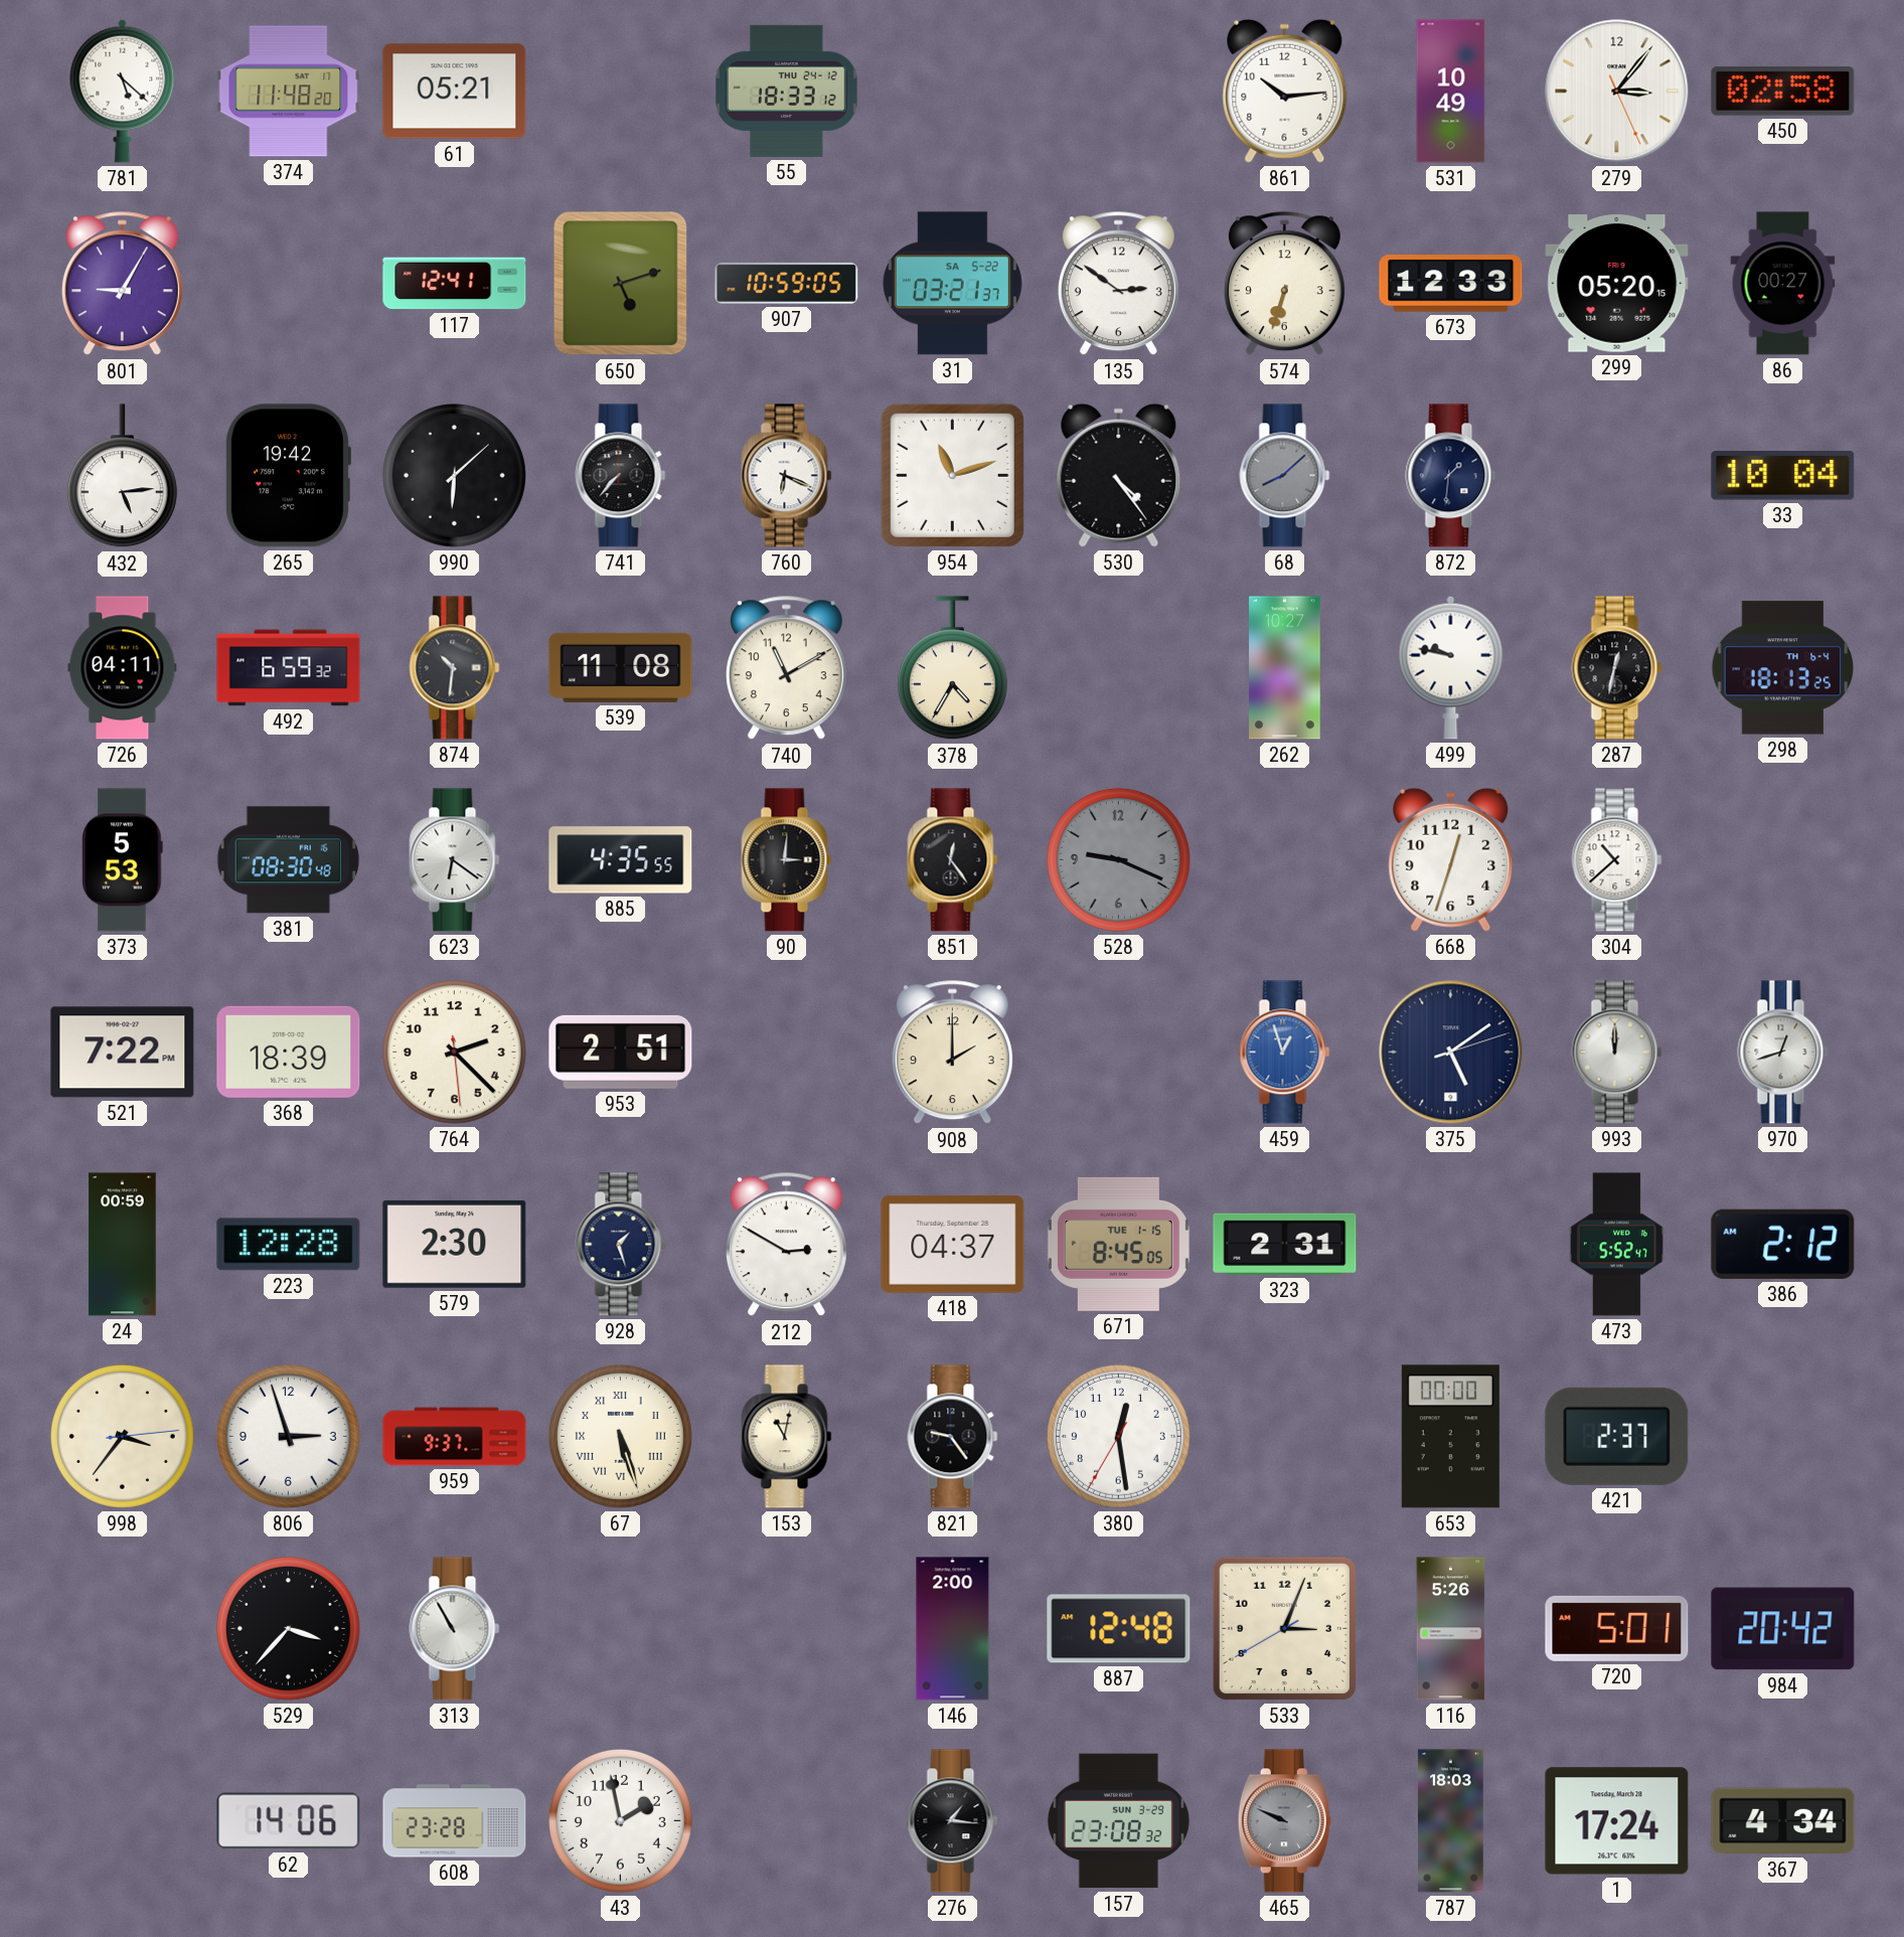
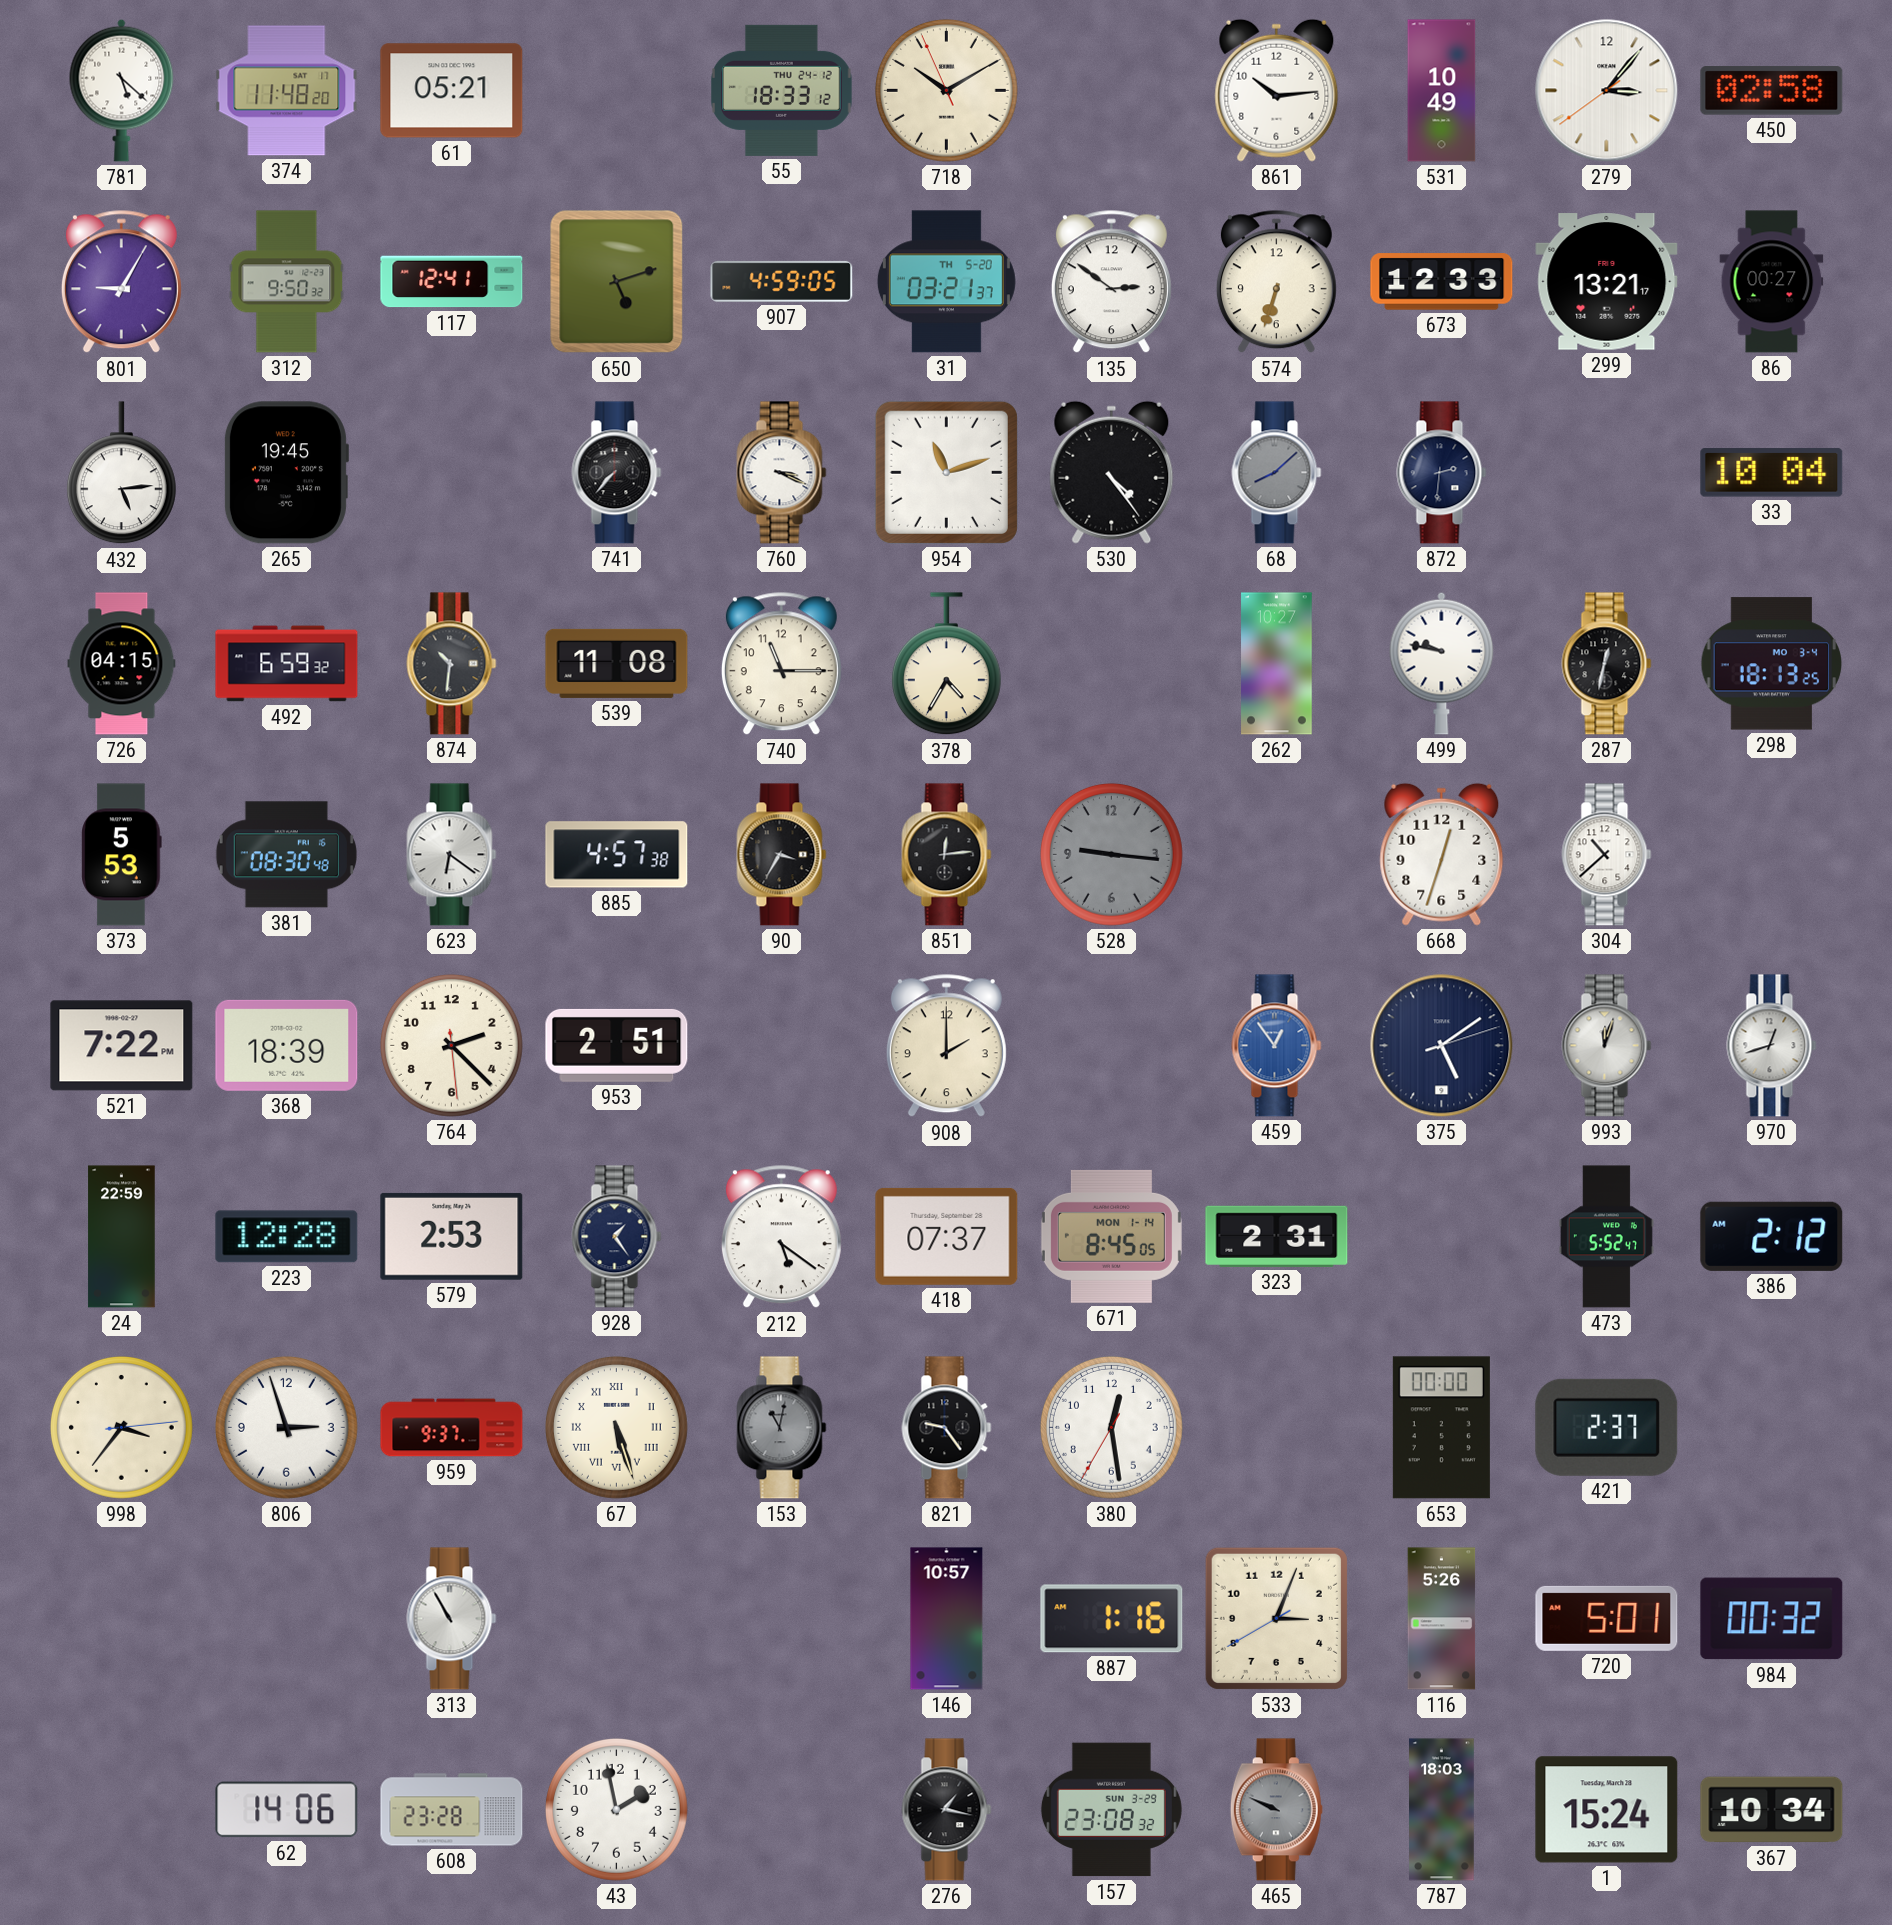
718: none -> 10:09
279: 3:06:26 -> 3:06:39
312: none -> 9:50
907: 10:59 -> 4:59
31 date: SA 5-22 -> TH 5-20
299: 05:20 -> 13:21
265: 19:42 -> 19:45
990: 6:08 -> none
760: 6:19 -> 3:19
872: 1:31 -> 2:31
726: 04:11 -> 04:15
740: 11:10 -> 11:15
298 date: TH 6-4 -> MO 3-4
885: 4:35 -> 4:57
90: 3:01 -> 3:35
851: 12:24 -> 12:14
528: 9:19 -> 9:16
459: 12:57 -> 12:54
993: 12:00 -> 12:03
24: 00:59 -> 22:59
579: 2:30 -> 2:53
928: 1:27 -> 1:24
212: 2:50 -> 5:21
418: 04:37 -> 07:37
671 date: TUE 1-15 -> MON 1-14
153 dial: cream -> grey
529: 3:37 -> none
146: 2:00 -> 10:57
887: 12:48 -> 1:16
984: 20:42 -> 00:32
276: 1:16 -> 1:17
1: 17:24 -> 15:24
367: 4:34 -> 10:34
